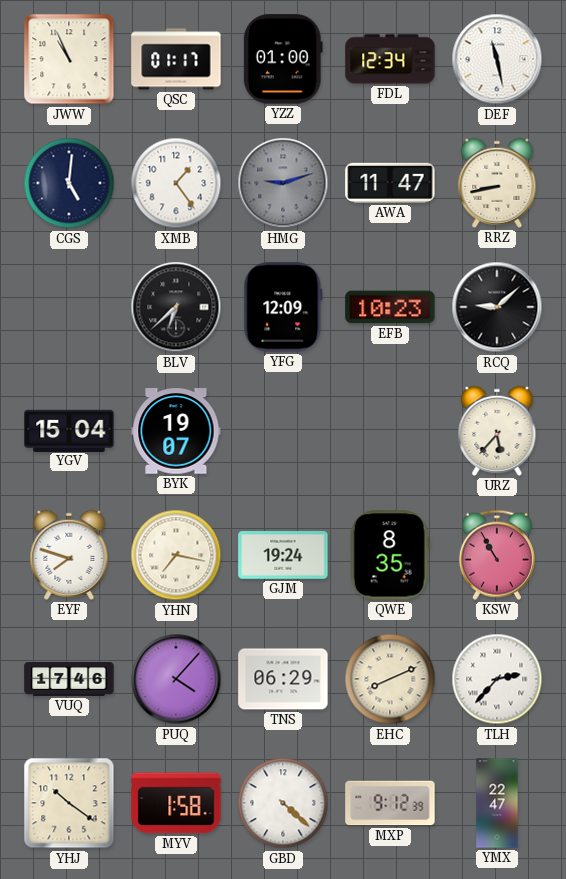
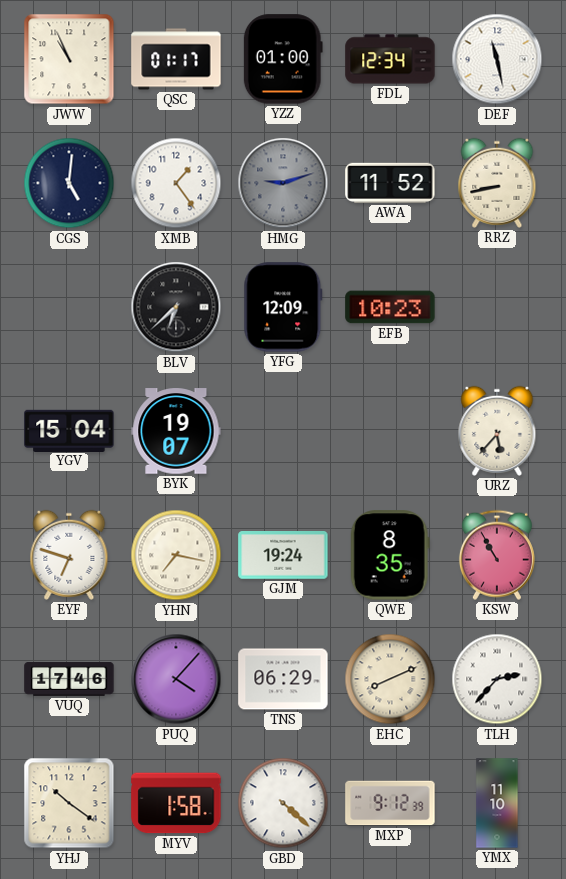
AWA: 11:47 -> 11:52
RCQ: 9:08 -> none
EYF: 7:48 -> 6:48
YMX: 22:47 -> 11:10
